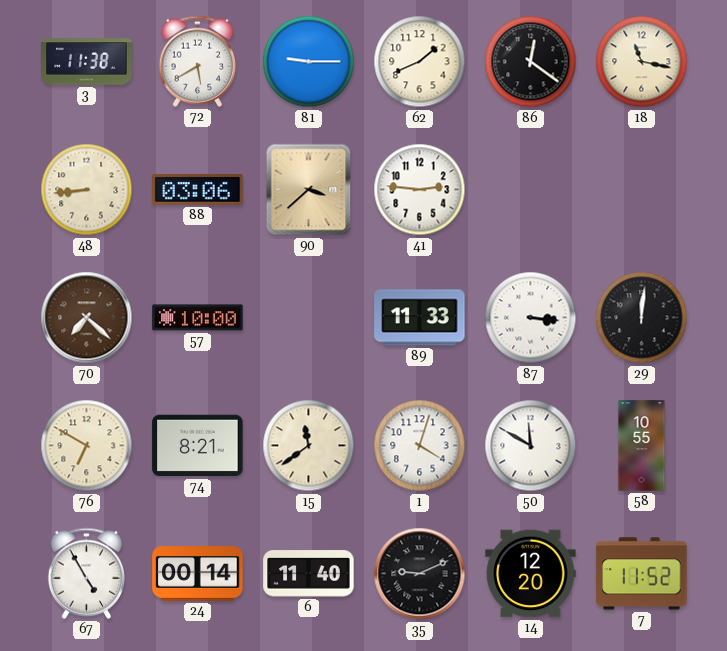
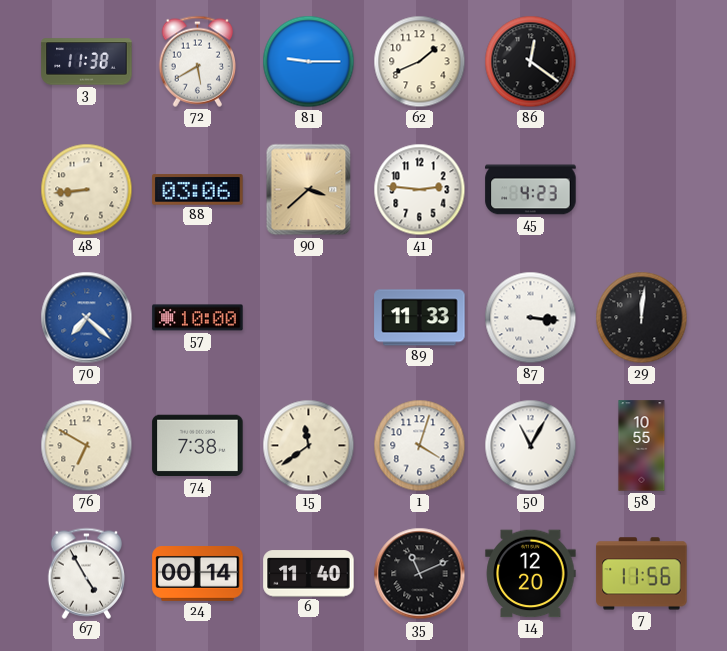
18: 11:17 -> none
45: none -> 4:23
70 dial: brown -> blue
74: 8:21 -> 7:38
50: 11:50 -> 11:05
35: 9:11 -> 11:11
7: 11:52 -> 11:56
